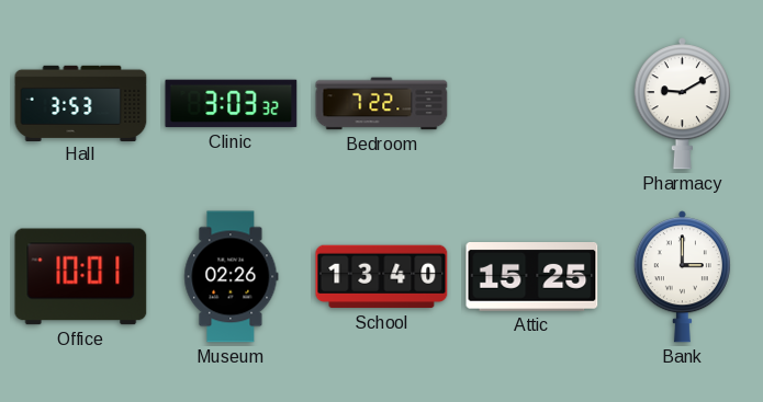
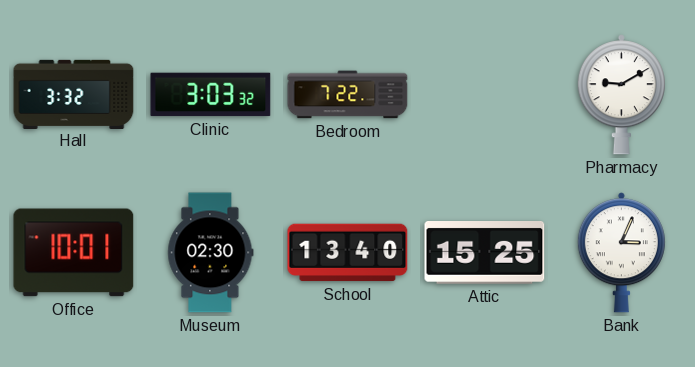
Hall: 3:53 -> 3:32
Museum: 02:26 -> 02:30
Bank: 3:00 -> 3:04
